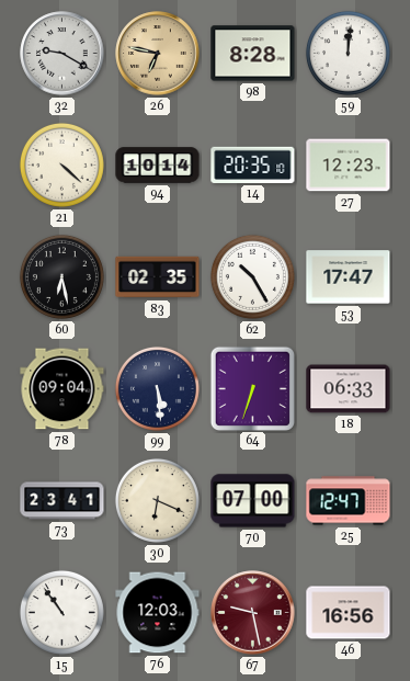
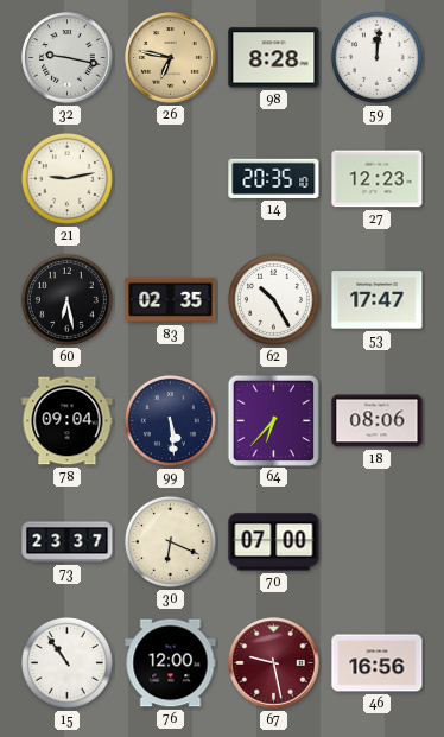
32: 9:20 -> 9:17
21: 4:22 -> 9:13
94: 10:14 -> none
64: 6:33 -> 6:37
18: 06:33 -> 08:06
73: 23:41 -> 23:37
25: 12:47 -> none
76: 12:03 -> 12:00
